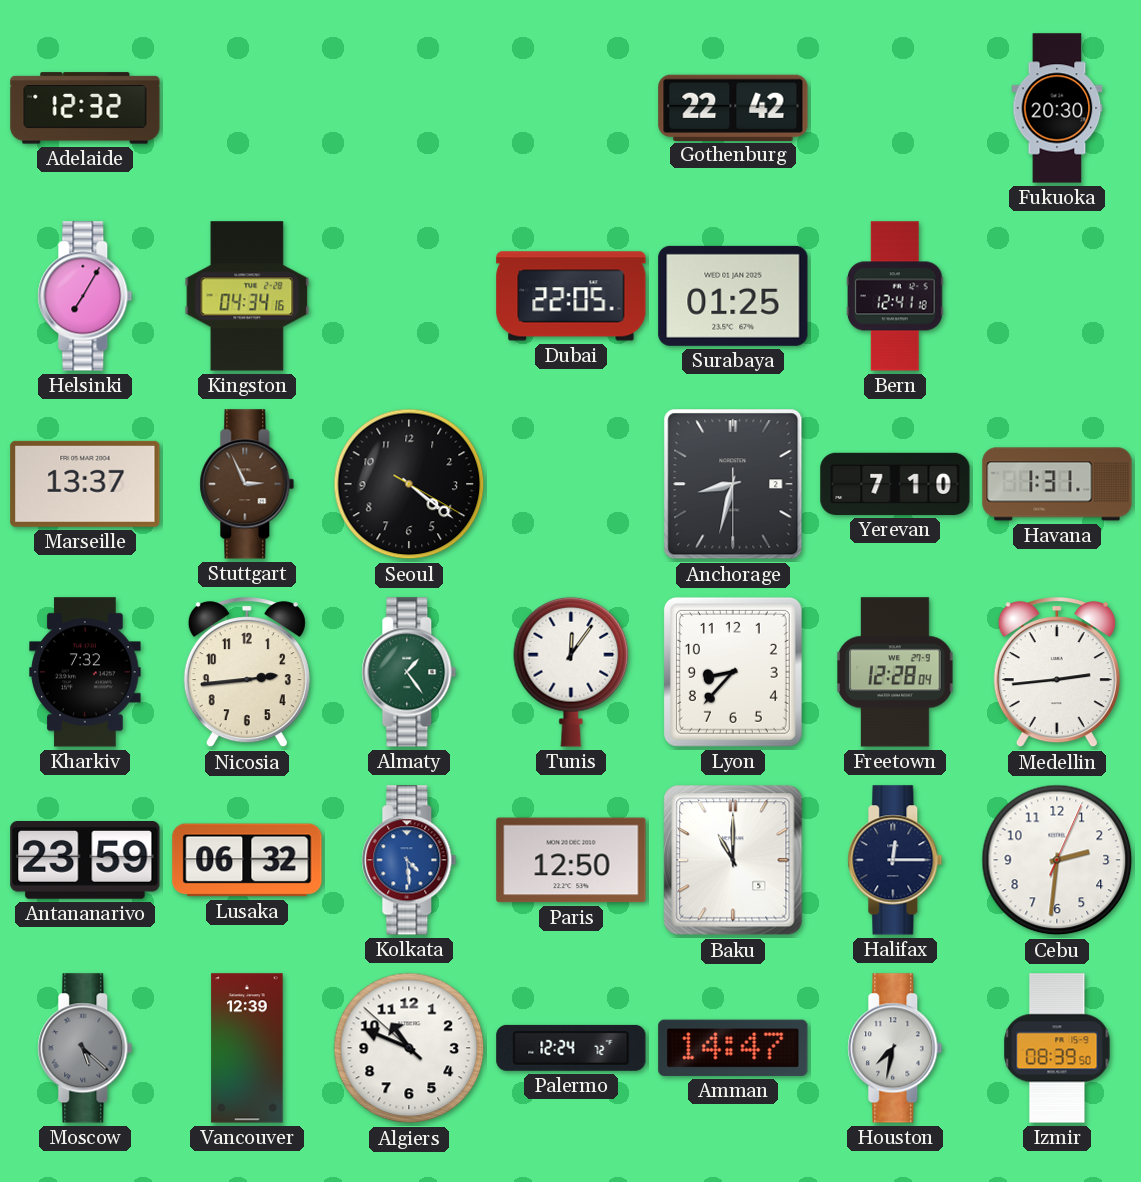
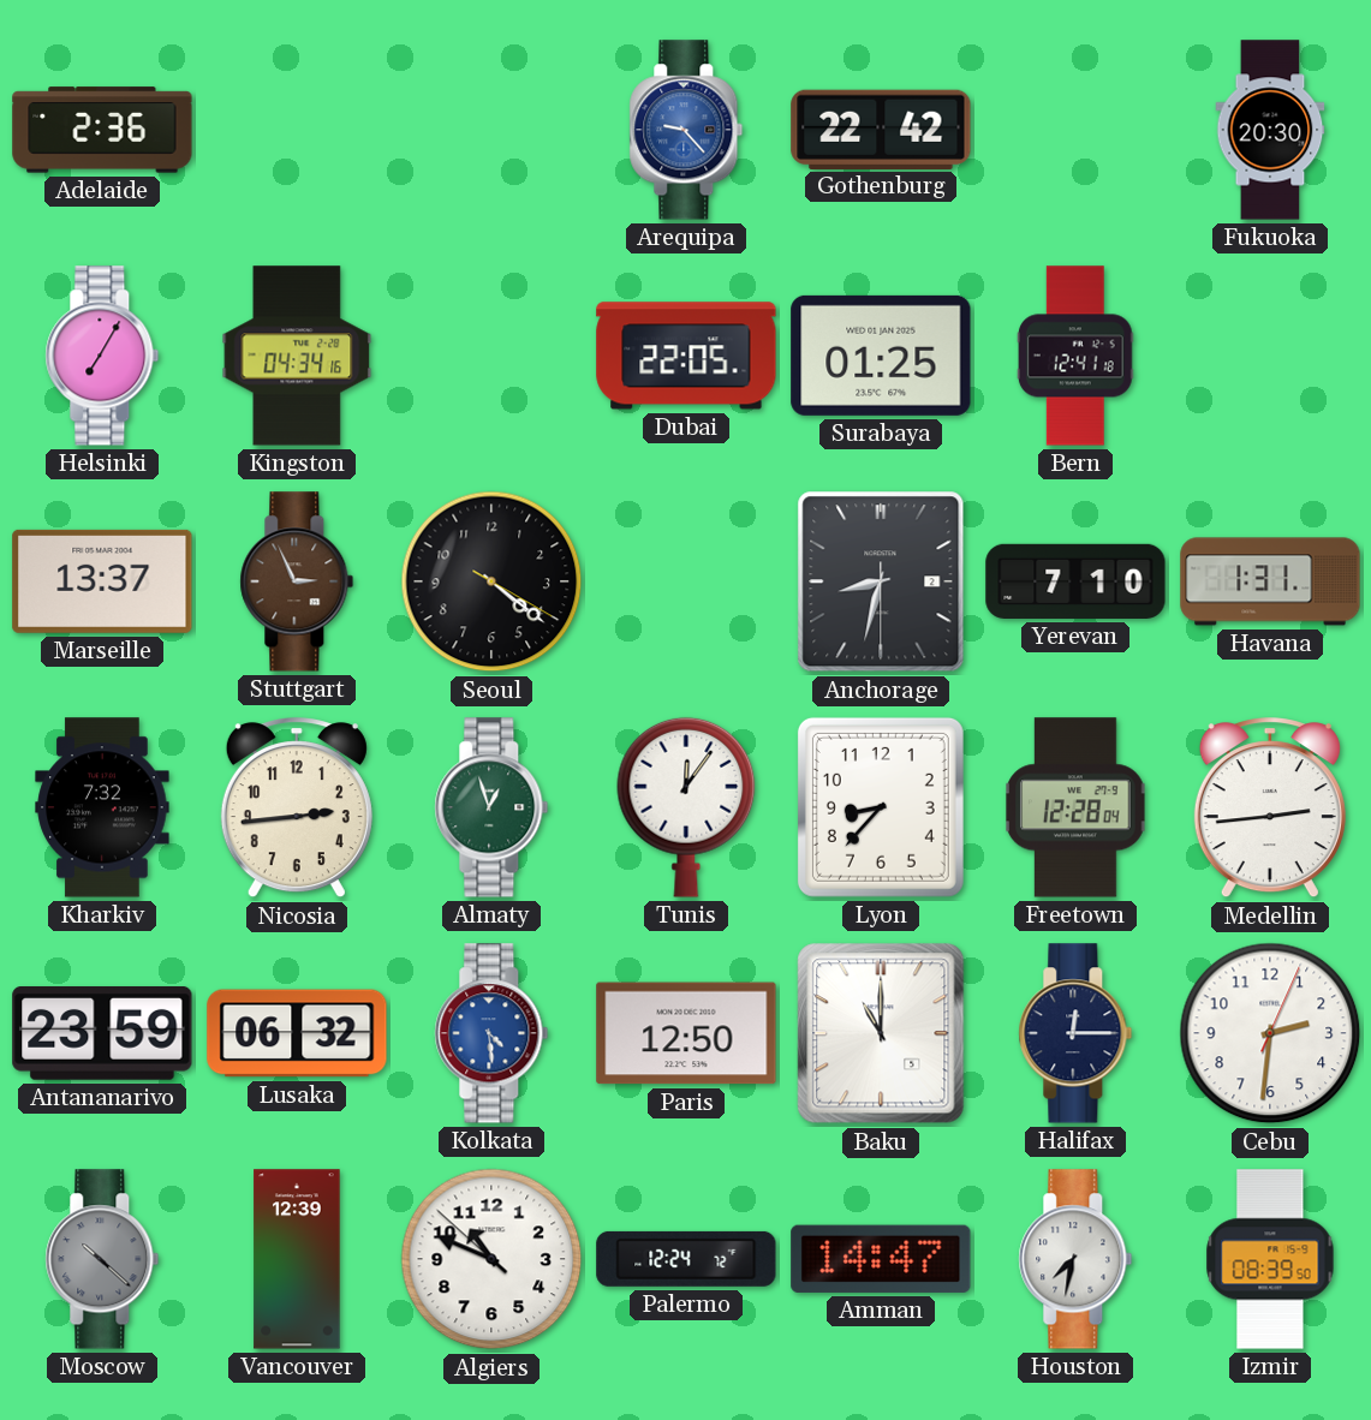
Adelaide: 12:32 -> 2:36
Arequipa: none -> 9:23
Almaty: 1:24 -> 12:57
Moscow: 5:22 -> 10:22
